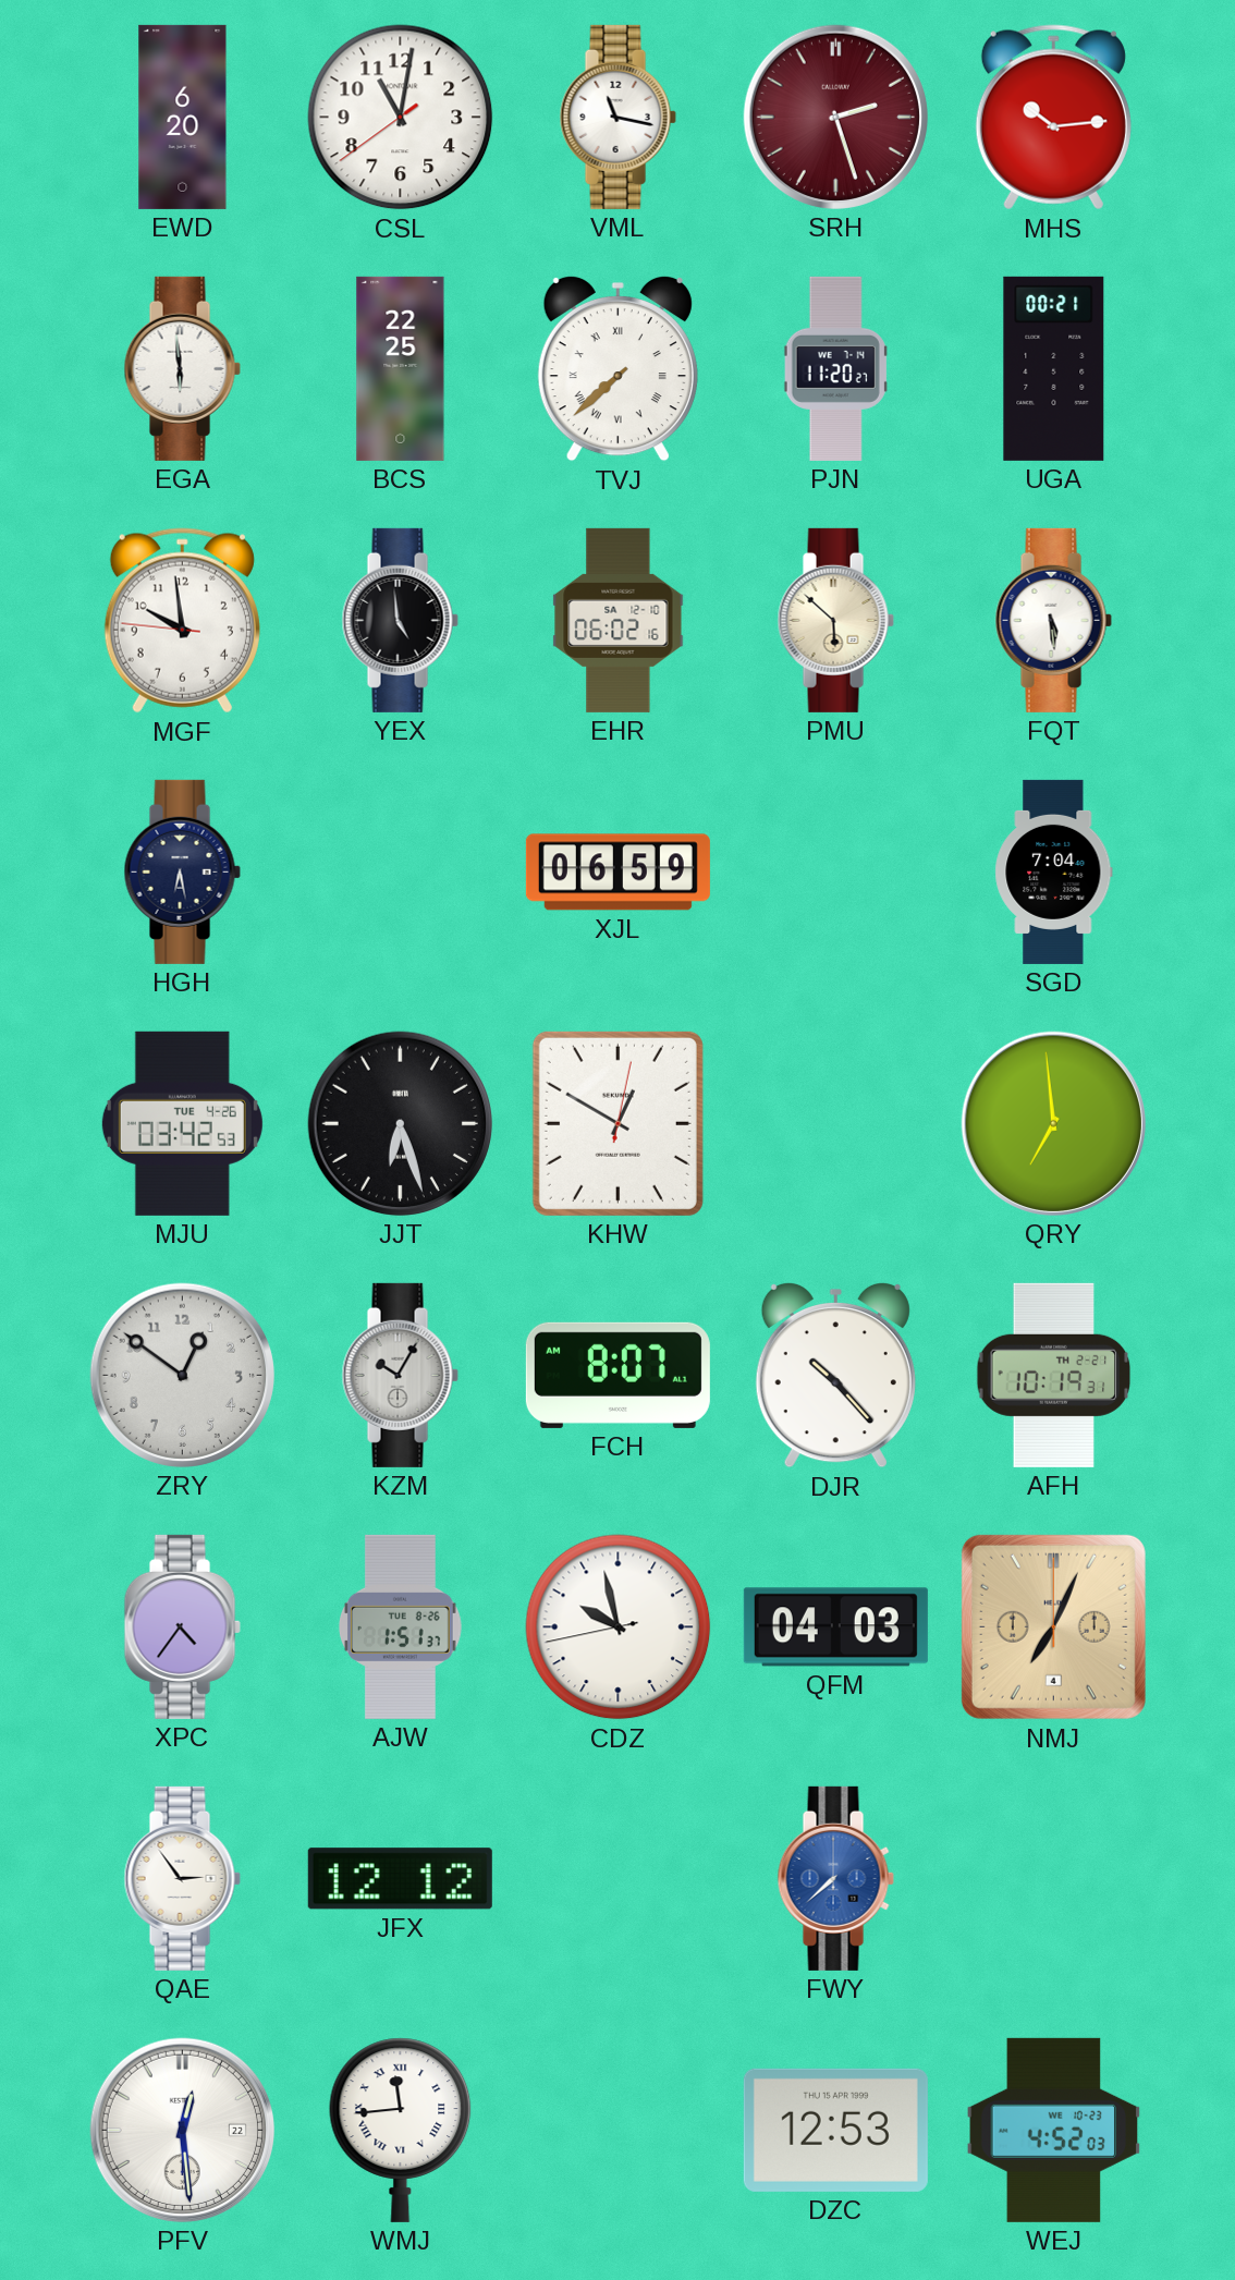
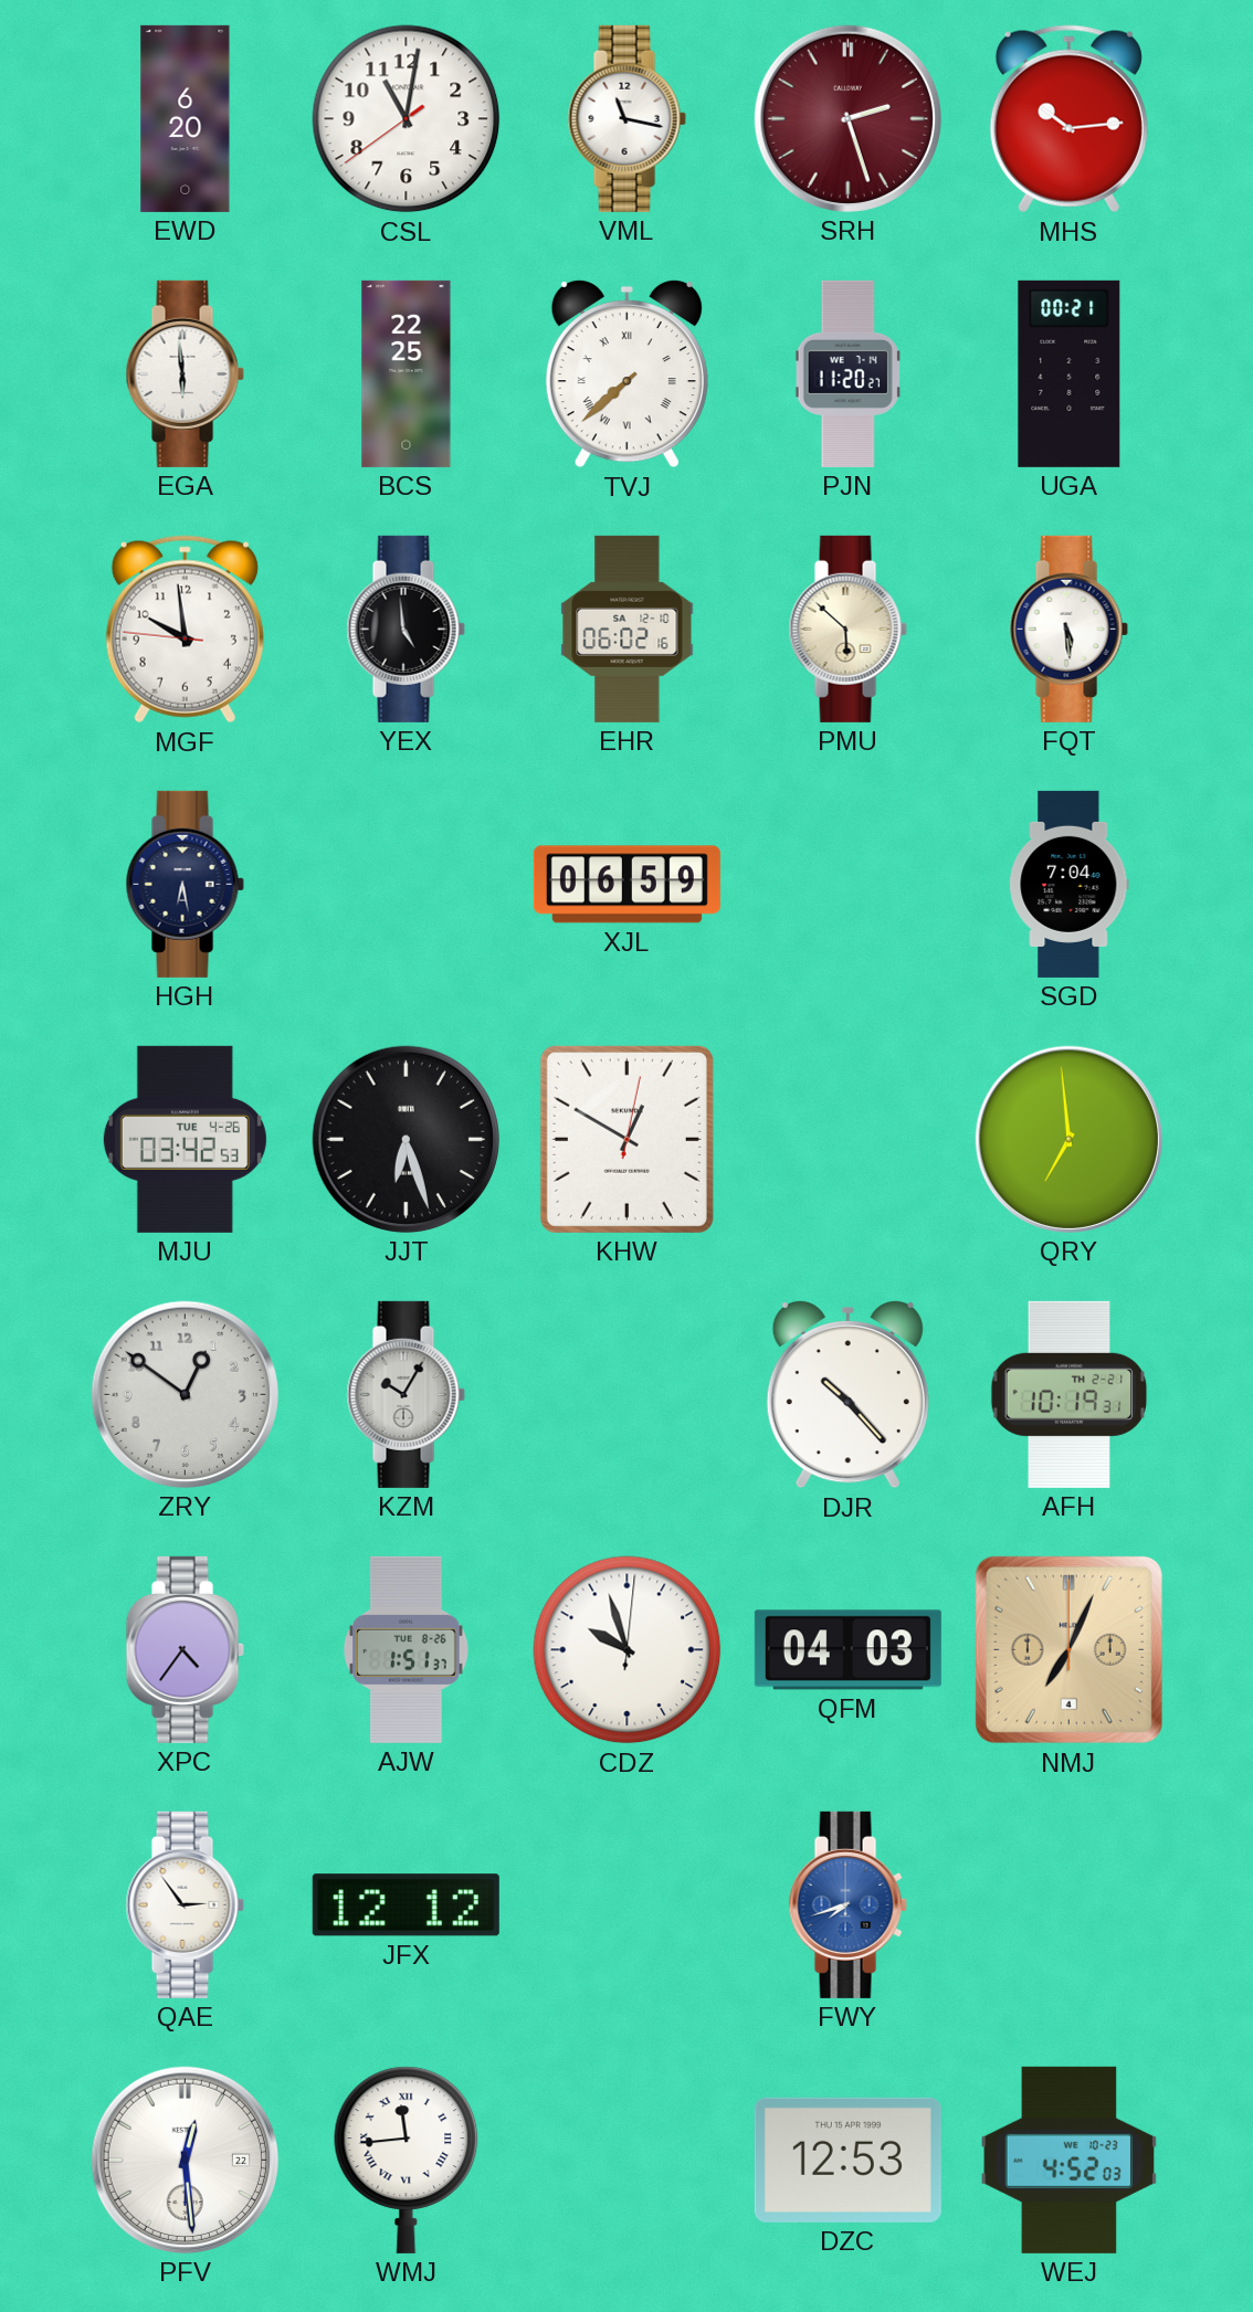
FCH: 8:07 -> none
CDZ: 9:57:43 -> 9:57:01
FWY: 7:38 -> 7:42
